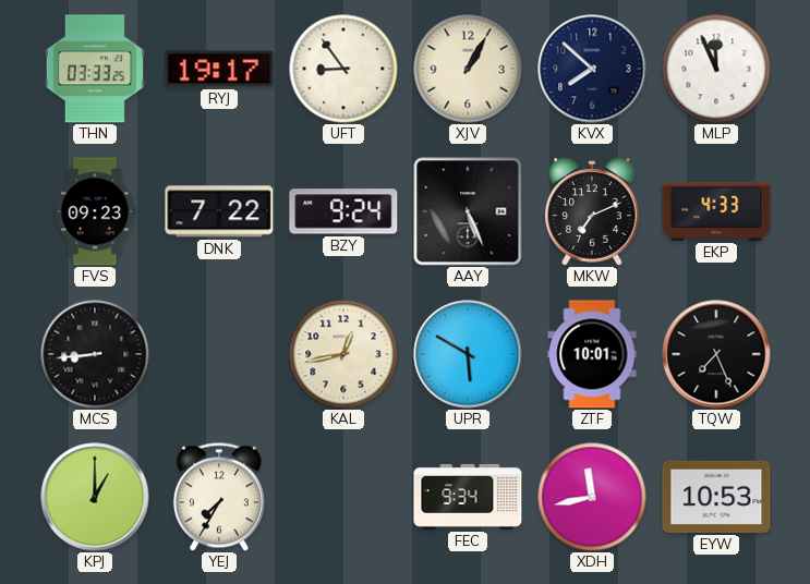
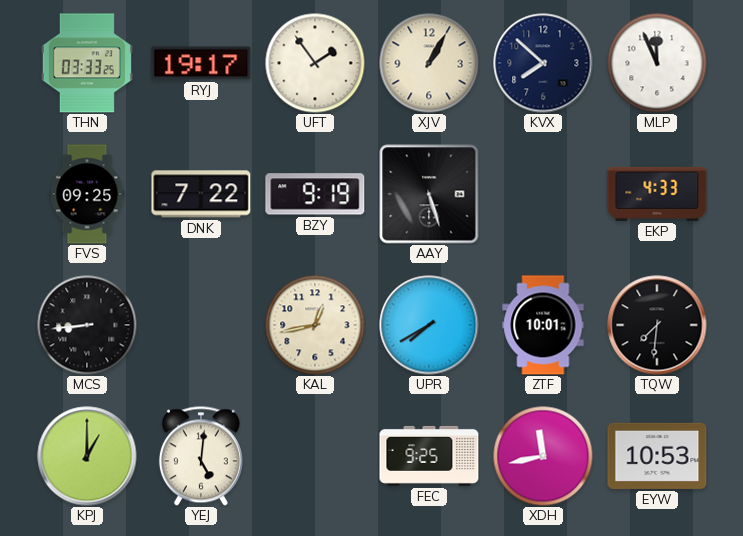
UFT: 8:54 -> 1:54
FVS: 09:23 -> 09:25
BZY: 9:24 -> 9:19
AAY: 5:26 -> 5:27
MKW: 7:11 -> none
UPR: 5:50 -> 7:40
TQW: 7:26 -> 7:31
YEJ: 7:35 -> 5:01
FEC: 9:34 -> 9:25
